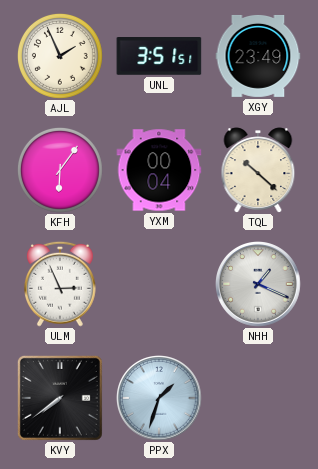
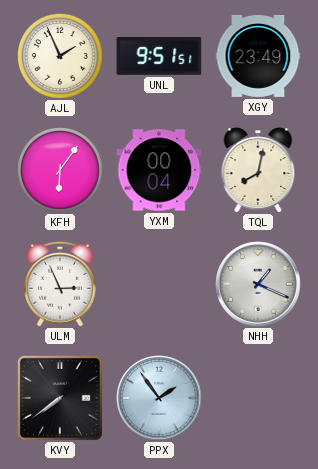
UNL: 3:51 -> 9:51
TQL: 10:22 -> 8:02
PPX: 1:33 -> 1:54
